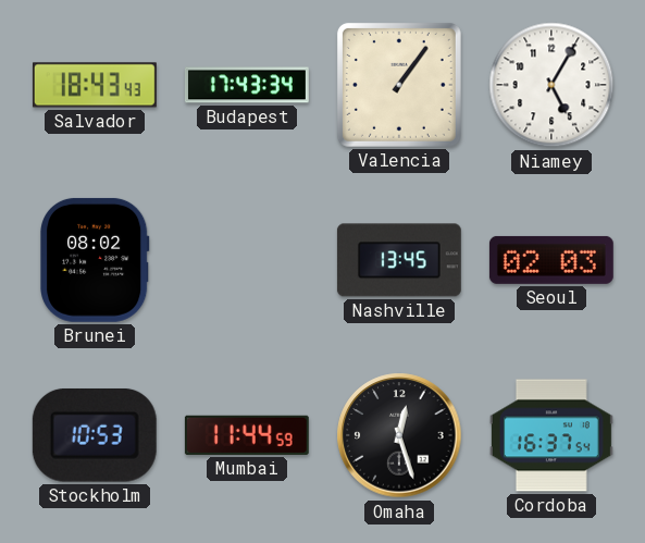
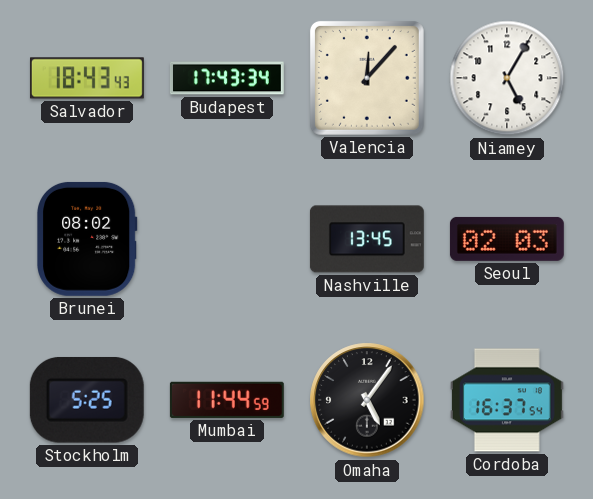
Valencia: 1:06 -> 12:07
Stockholm: 10:53 -> 5:25
Omaha: 12:27 -> 5:06
